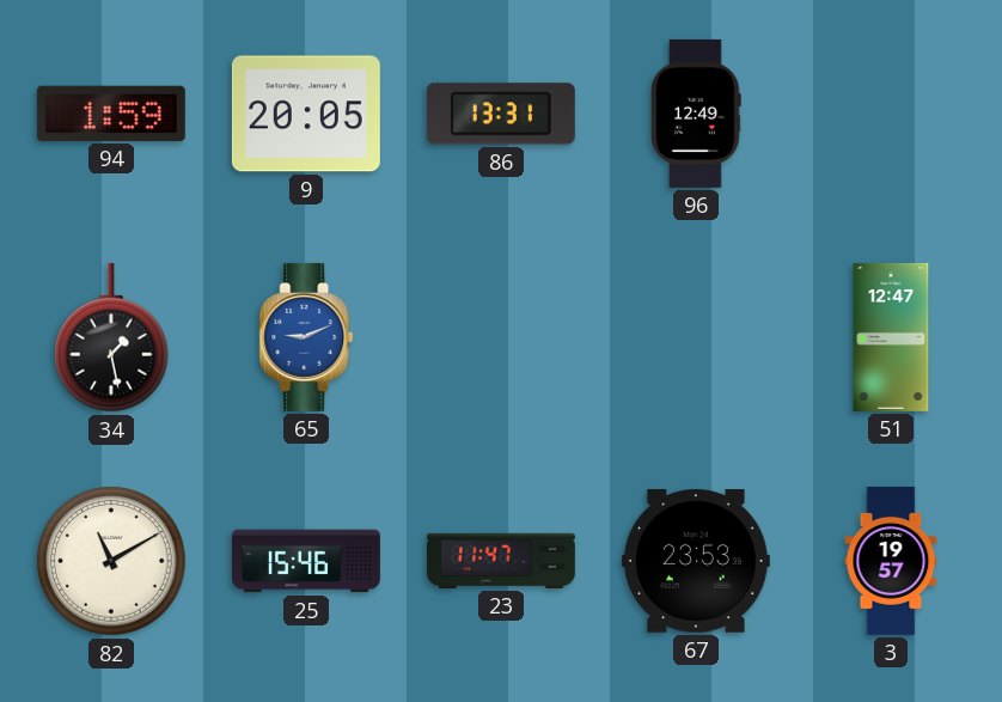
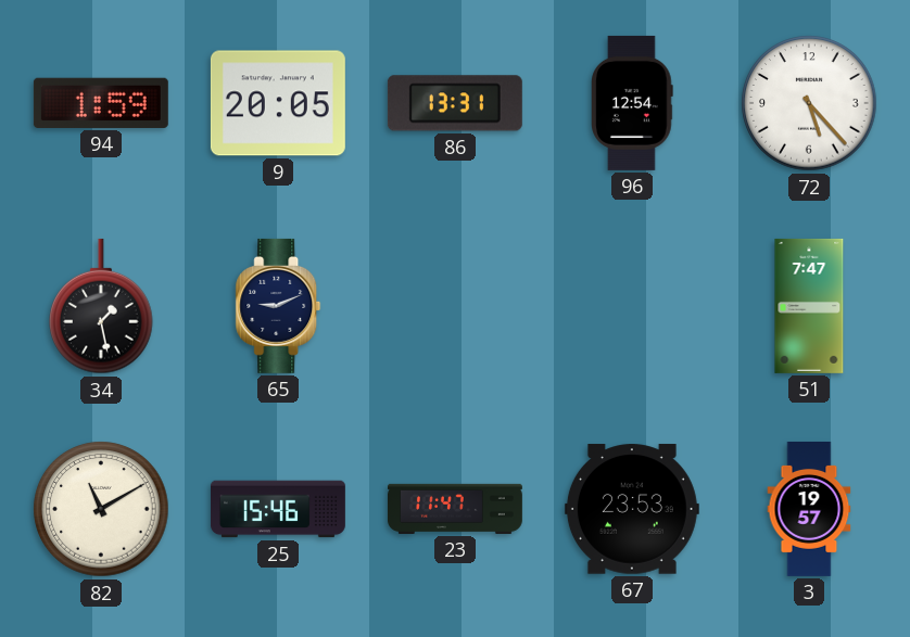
96: 12:49 -> 12:54
72: none -> 5:23
65 dial: blue -> navy
51: 12:47 -> 7:47
